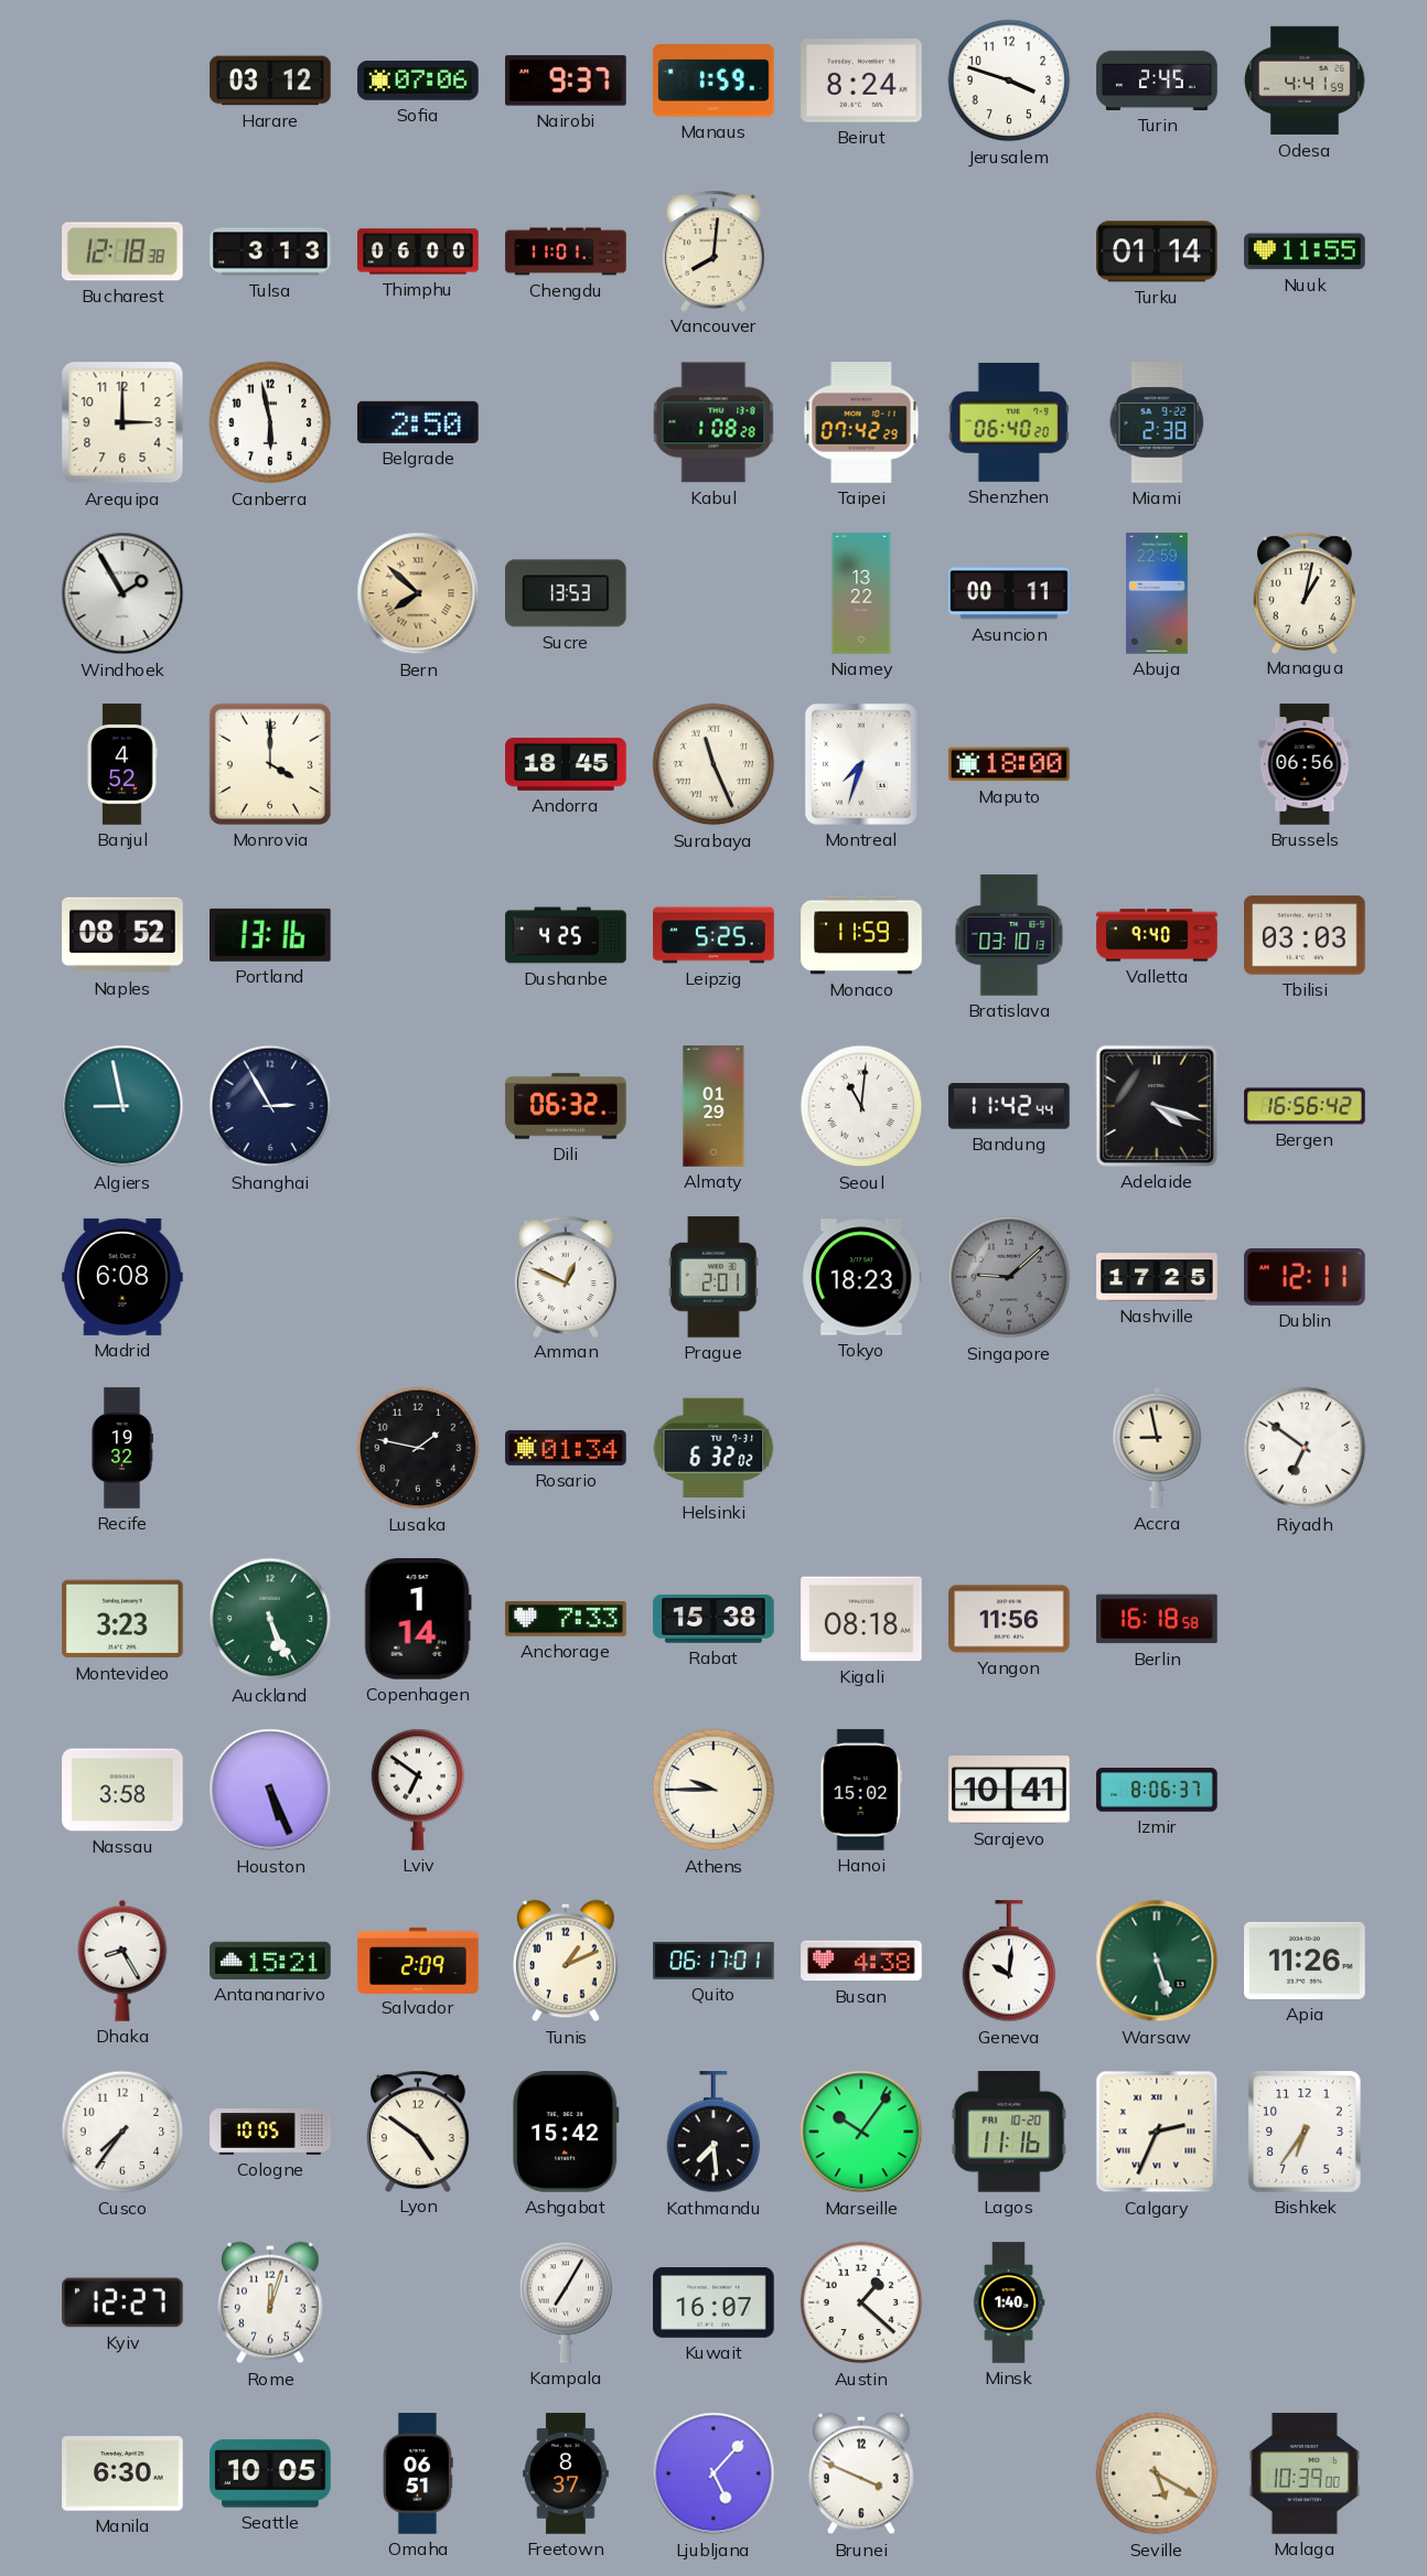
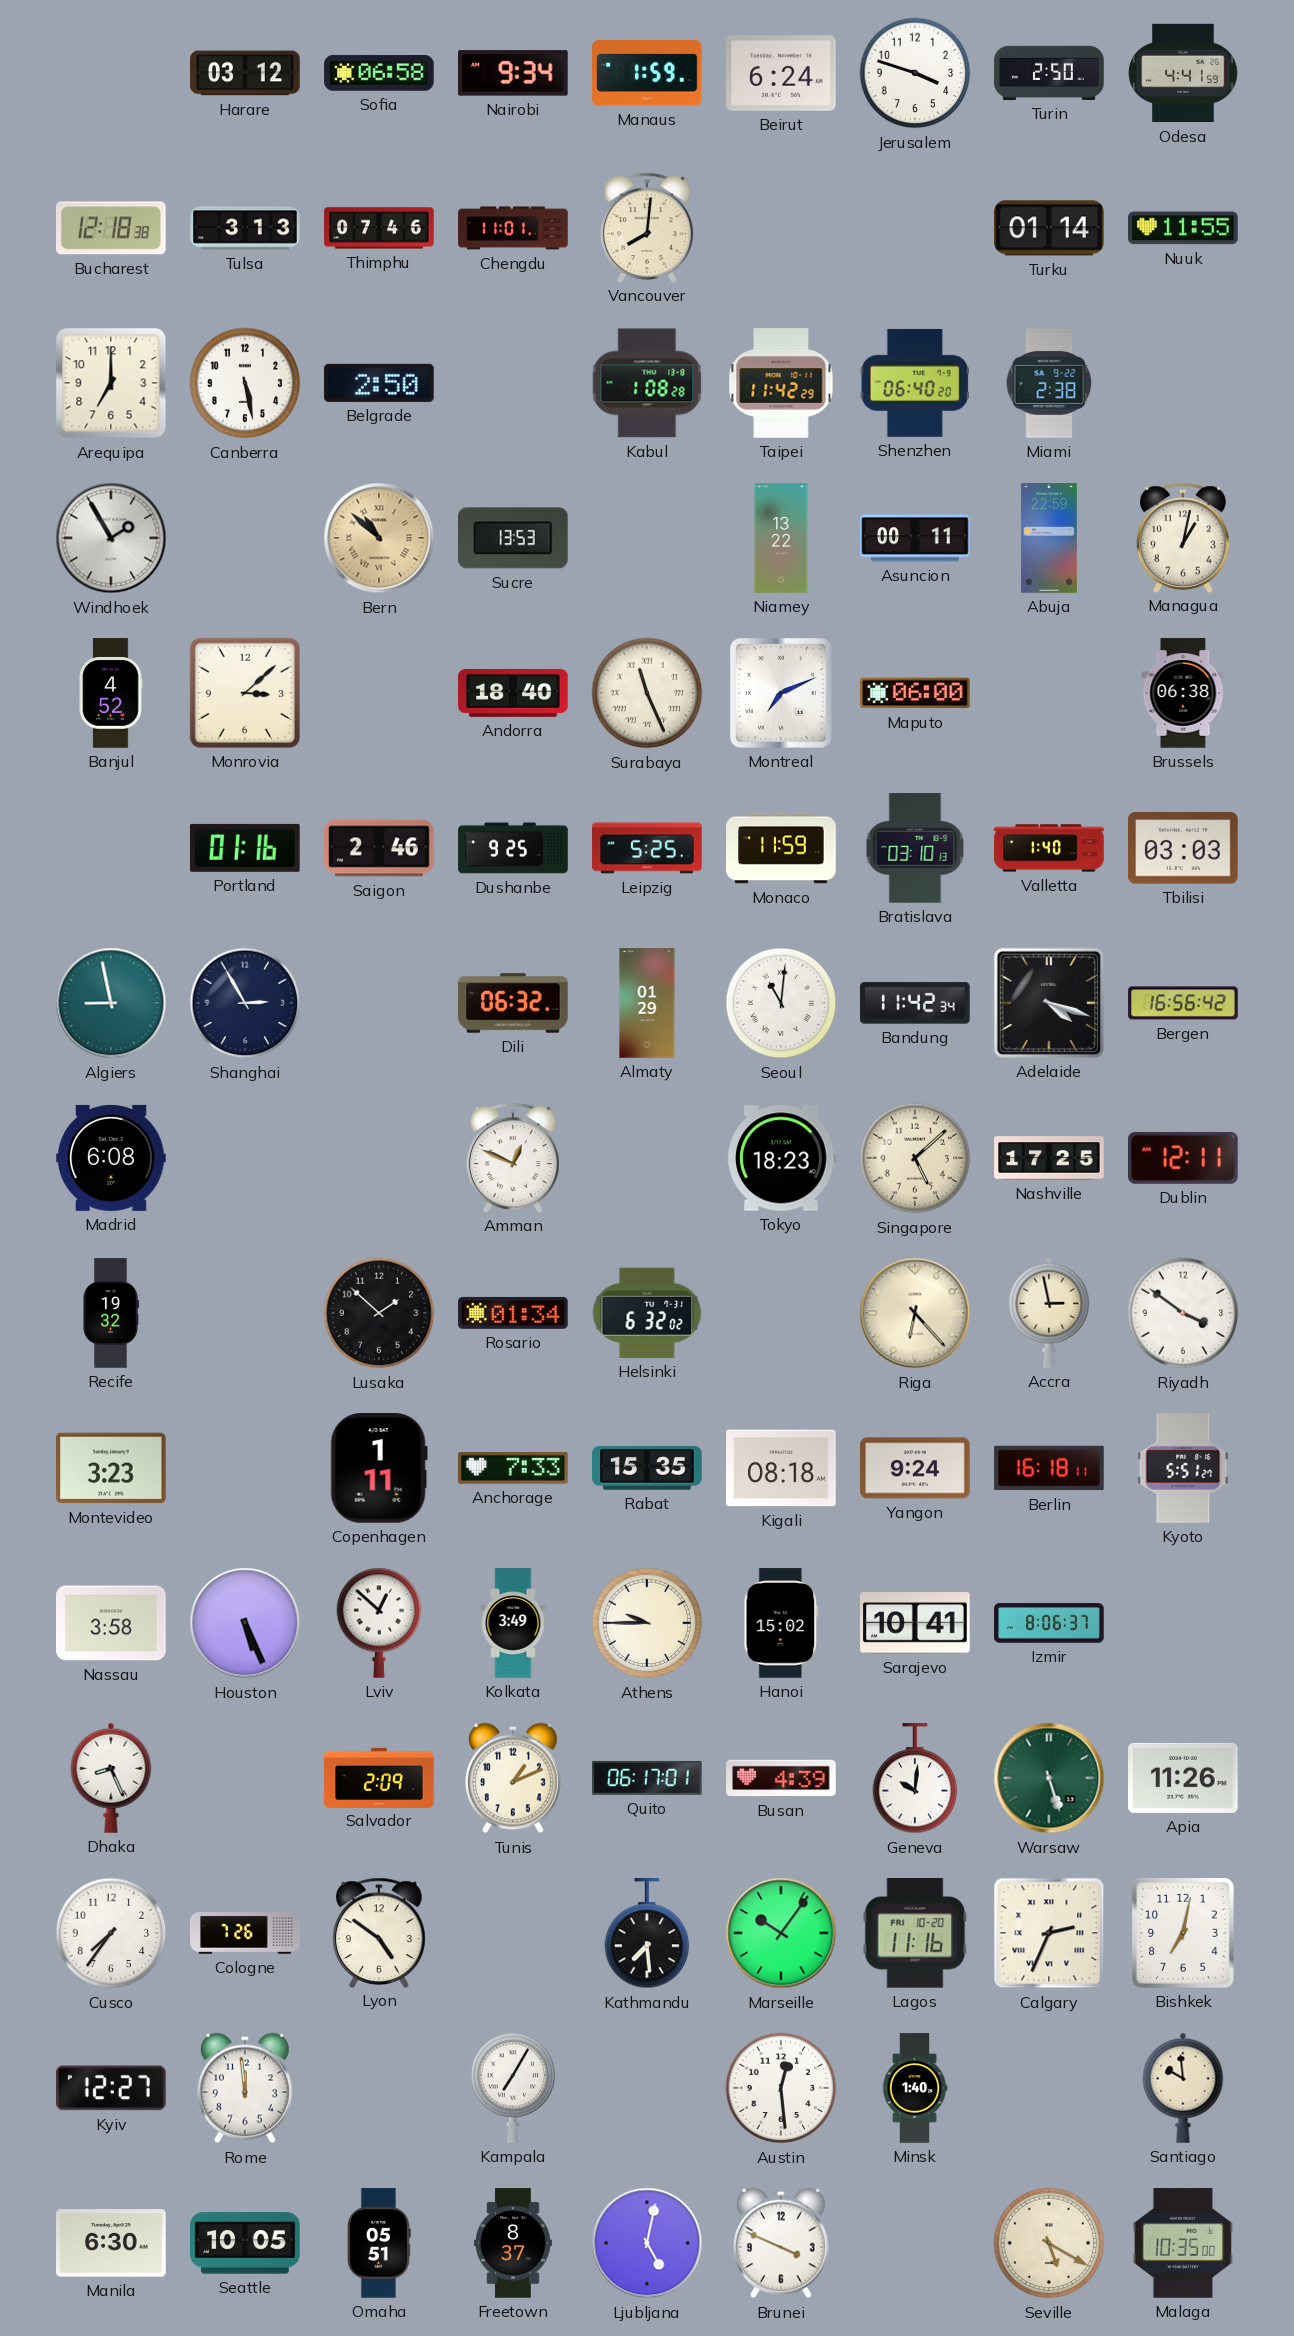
Sofia: 07:06 -> 06:58
Nairobi: 9:37 -> 9:34
Beirut: 8:24 -> 6:24
Turin: 2:45 -> 2:50
Thimphu: 06:00 -> 07:46
Arequipa: 3:00 -> 7:00
Canberra: 5:58 -> 5:28
Taipei: 07:42 -> 11:42
Bern: 7:52 -> 10:52
Monrovia: 4:00 -> 3:08
Andorra: 18:45 -> 18:40
Montreal: 7:33 -> 7:11
Maputo: 18:00 -> 06:00
Brussels: 06:56 -> 06:38
Naples: 08:52 -> none
Portland: 13:16 -> 01:16
Saigon: none -> 2:46
Dushanbe: 4:25 -> 9:25
Valletta: 9:40 -> 1:40
Bandung: 11:42:44 -> 11:42:34
Prague: 2:01 -> none
Singapore: 9:08 -> 5:08
Singapore dial: grey -> cream
Lusaka: 1:47 -> 1:52
Riga: none -> 6:23
Accra: 8:58 -> 2:58
Riyadh: 6:51 -> 3:51
Auckland: 5:26 -> none
Copenhagen: 1:14 -> 1:11
Rabat: 15:38 -> 15:35
Yangon: 11:56 -> 9:24
Berlin: 16:18:58 -> 16:18:11
Kyoto: none -> 5:51
Lviv: 6:51 -> 12:52
Kolkata: none -> 3:49
Dhaka: 8:25 -> 8:26
Antananarivo: 15:21 -> none
Busan: 4:38 -> 4:39
Cologne: 10:05 -> 7:26
Ashgabat: 15:42 -> none
Bishkek: 6:36 -> 7:02
Rome: 12:03 -> 11:59
Kuwait: 16:07 -> none
Austin: 1:22 -> 12:29
Santiago: none -> 9:59
Omaha: 06:51 -> 05:51
Ljubljana: 5:07 -> 5:02
Malaga: 10:39 -> 10:35
